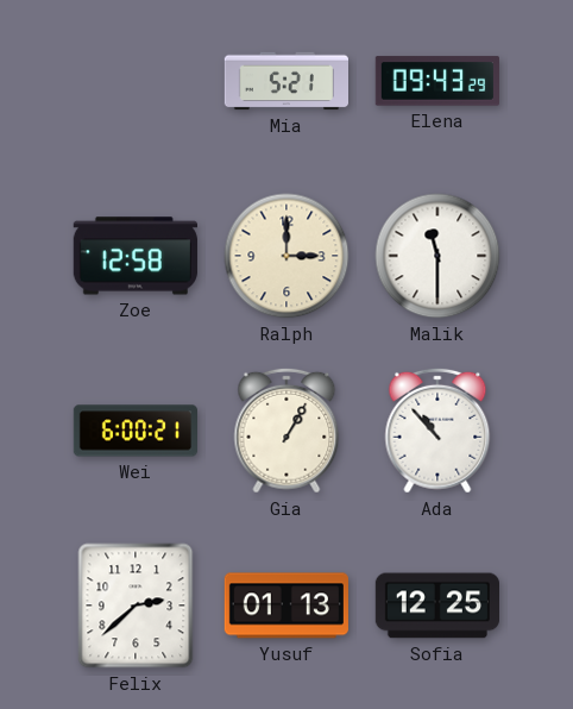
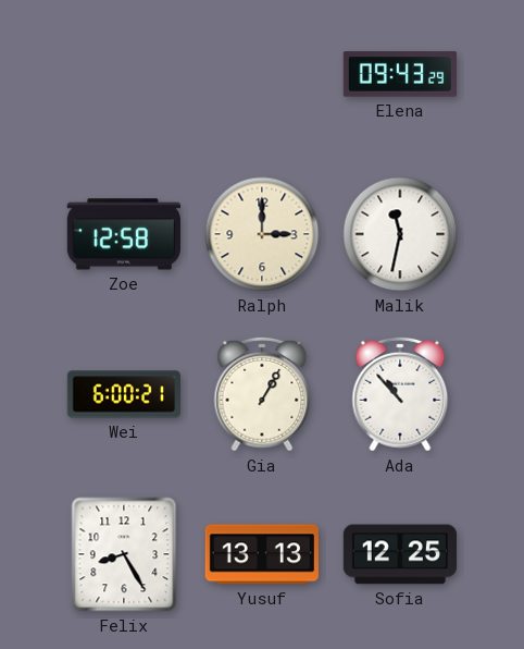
Mia: 5:21 -> none
Malik: 11:30 -> 11:32
Felix: 2:38 -> 8:25
Yusuf: 01:13 -> 13:13
